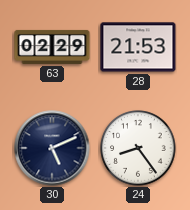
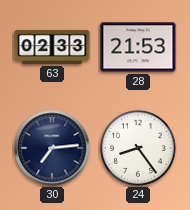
63: 02:29 -> 02:33
30: 5:11 -> 7:14
